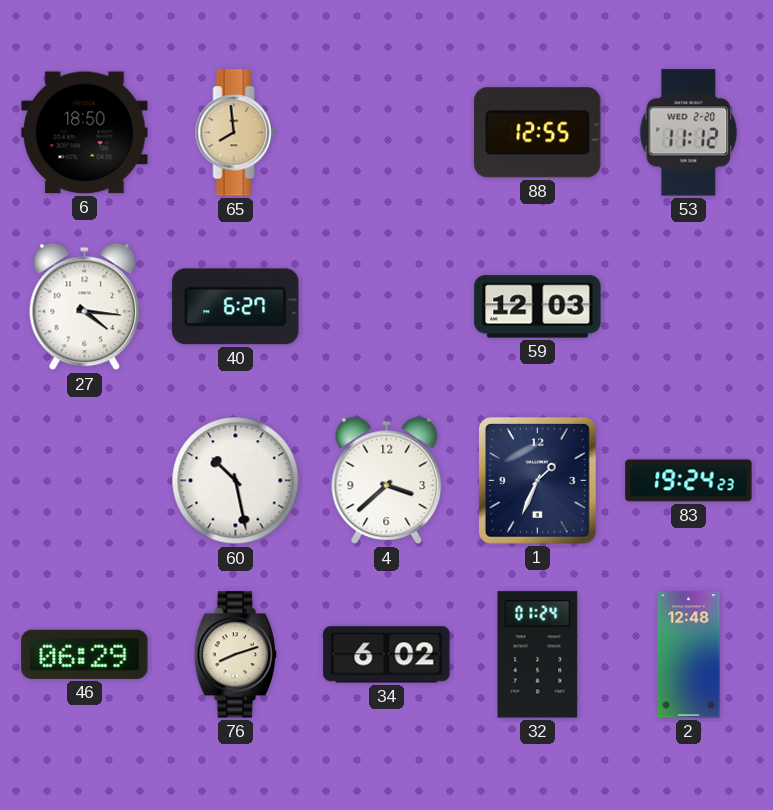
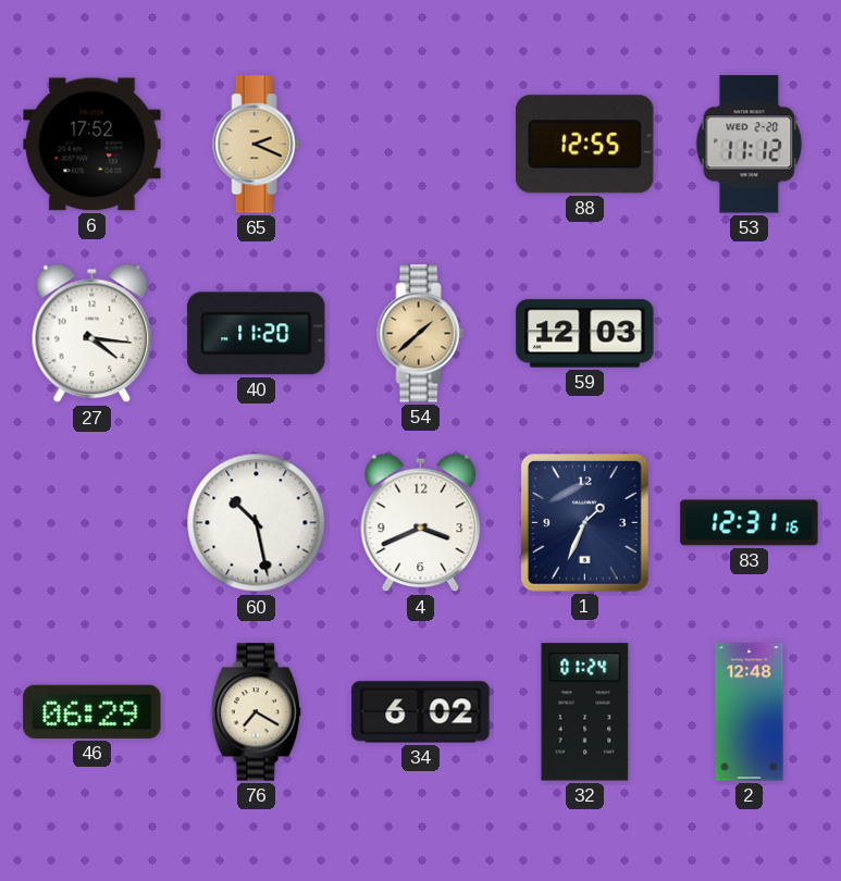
6: 18:50 -> 17:52
65: 7:59 -> 2:19
40: 6:27 -> 11:20
54: none -> 1:38
4: 3:38 -> 3:41
83: 19:24 -> 12:31
76: 8:12 -> 7:20
